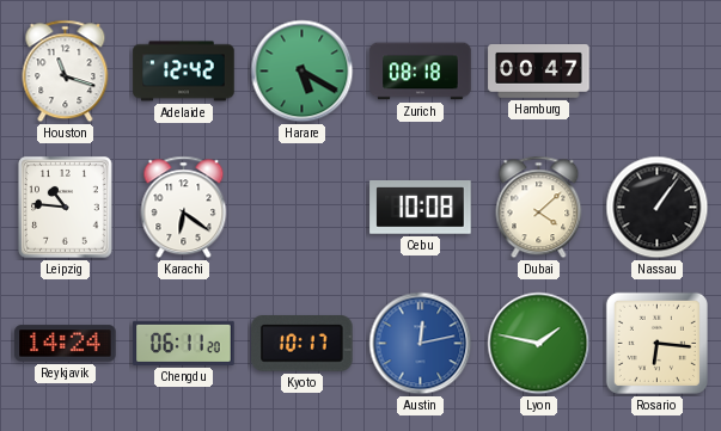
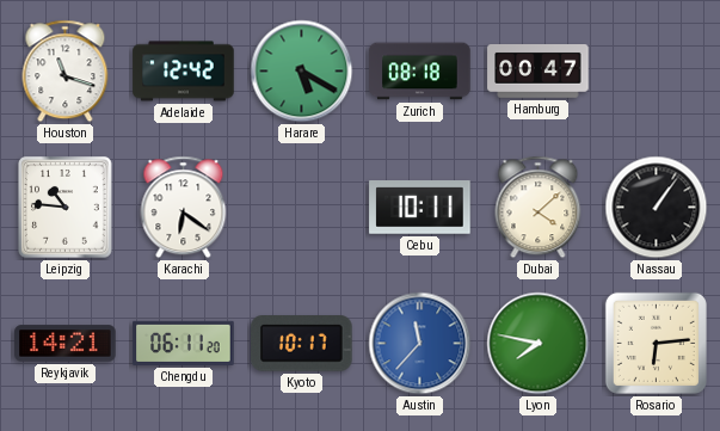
Cebu: 10:08 -> 10:11
Reykjavik: 14:24 -> 14:21
Austin: 12:13 -> 11:37
Lyon: 1:47 -> 7:47
Rosario: 6:16 -> 6:14
